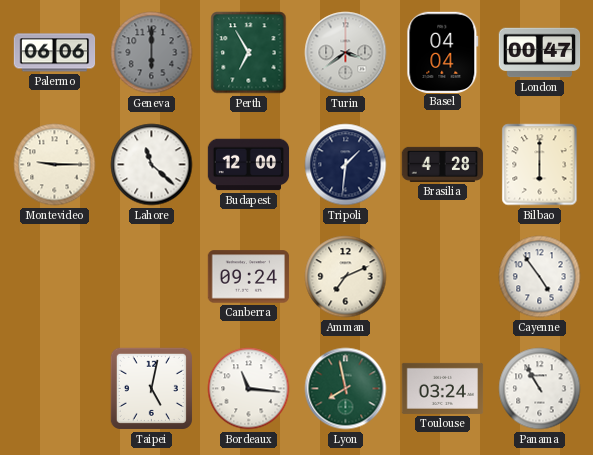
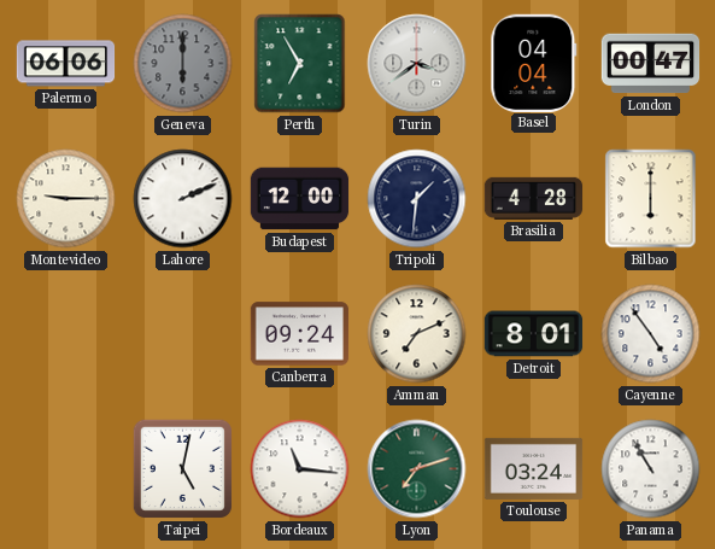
Lahore: 11:22 -> 2:11
Detroit: none -> 8:01
Lyon: 7:58 -> 7:12
